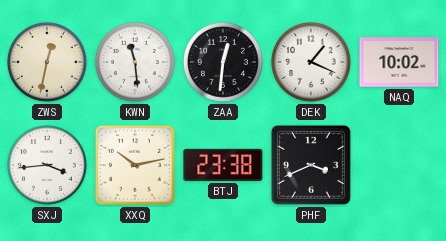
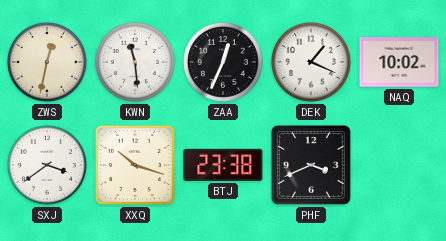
ZAA: 12:31 -> 12:34
SXJ: 3:44 -> 3:39
XXQ: 10:13 -> 10:18
